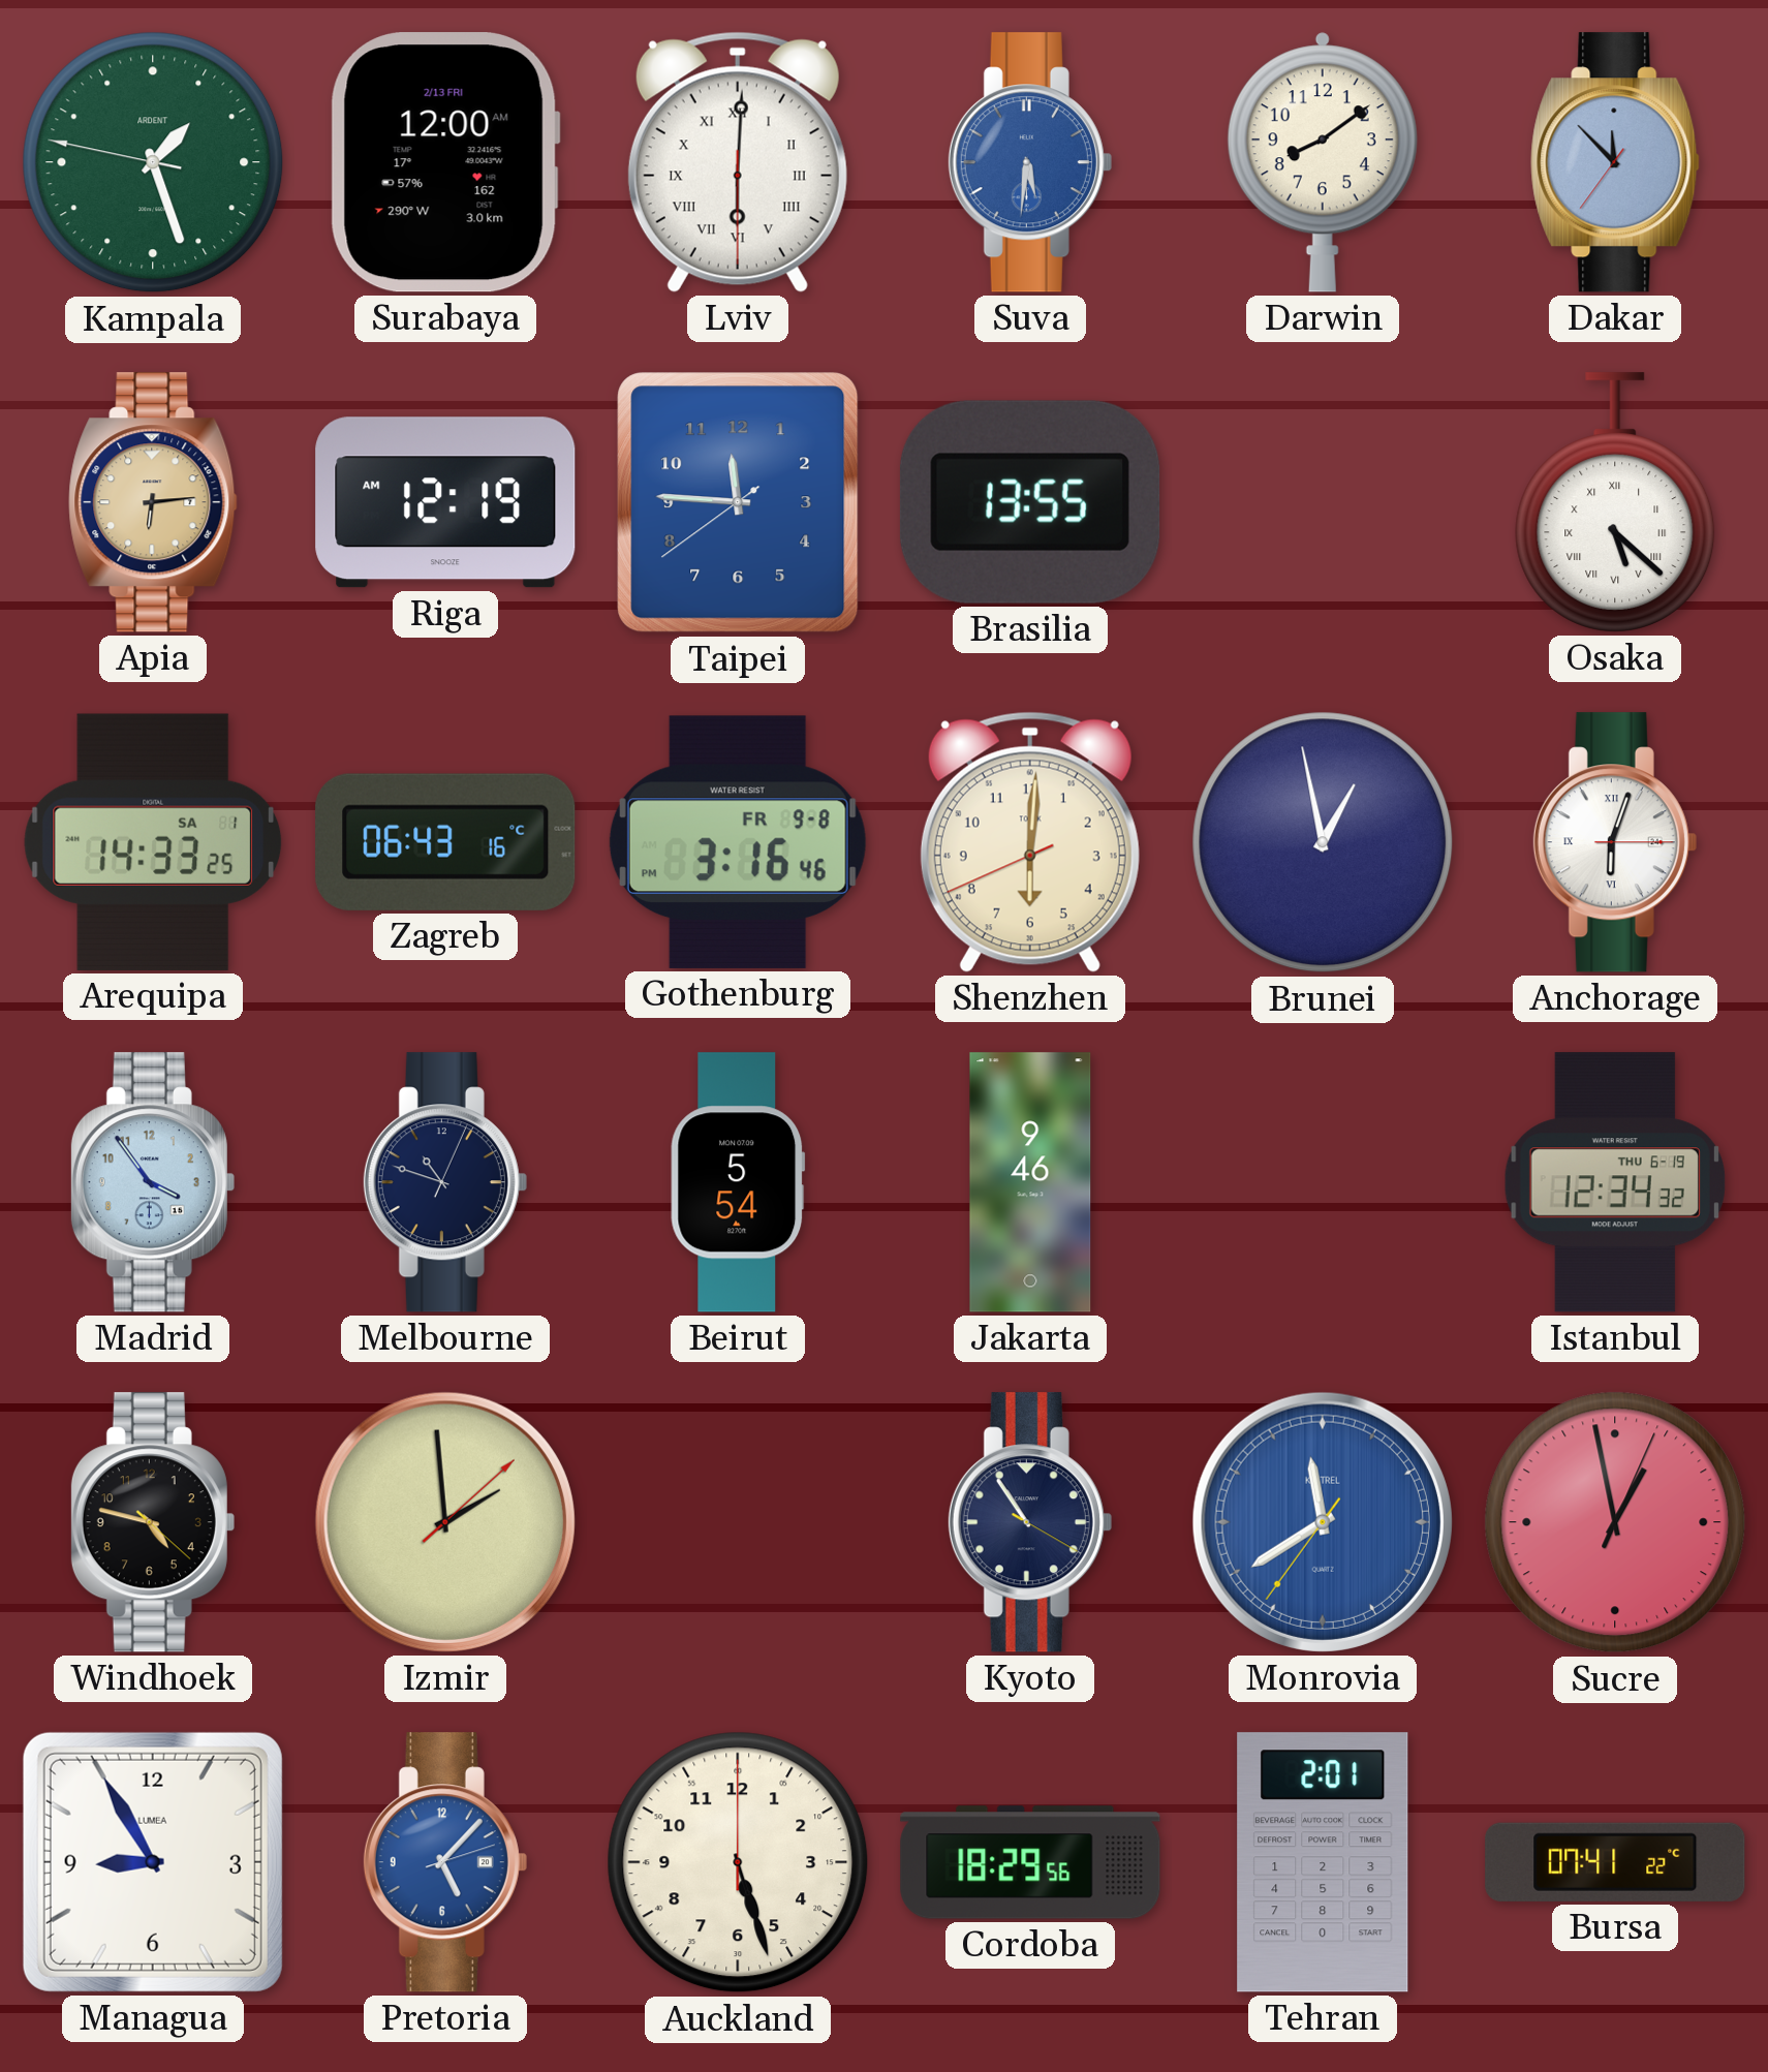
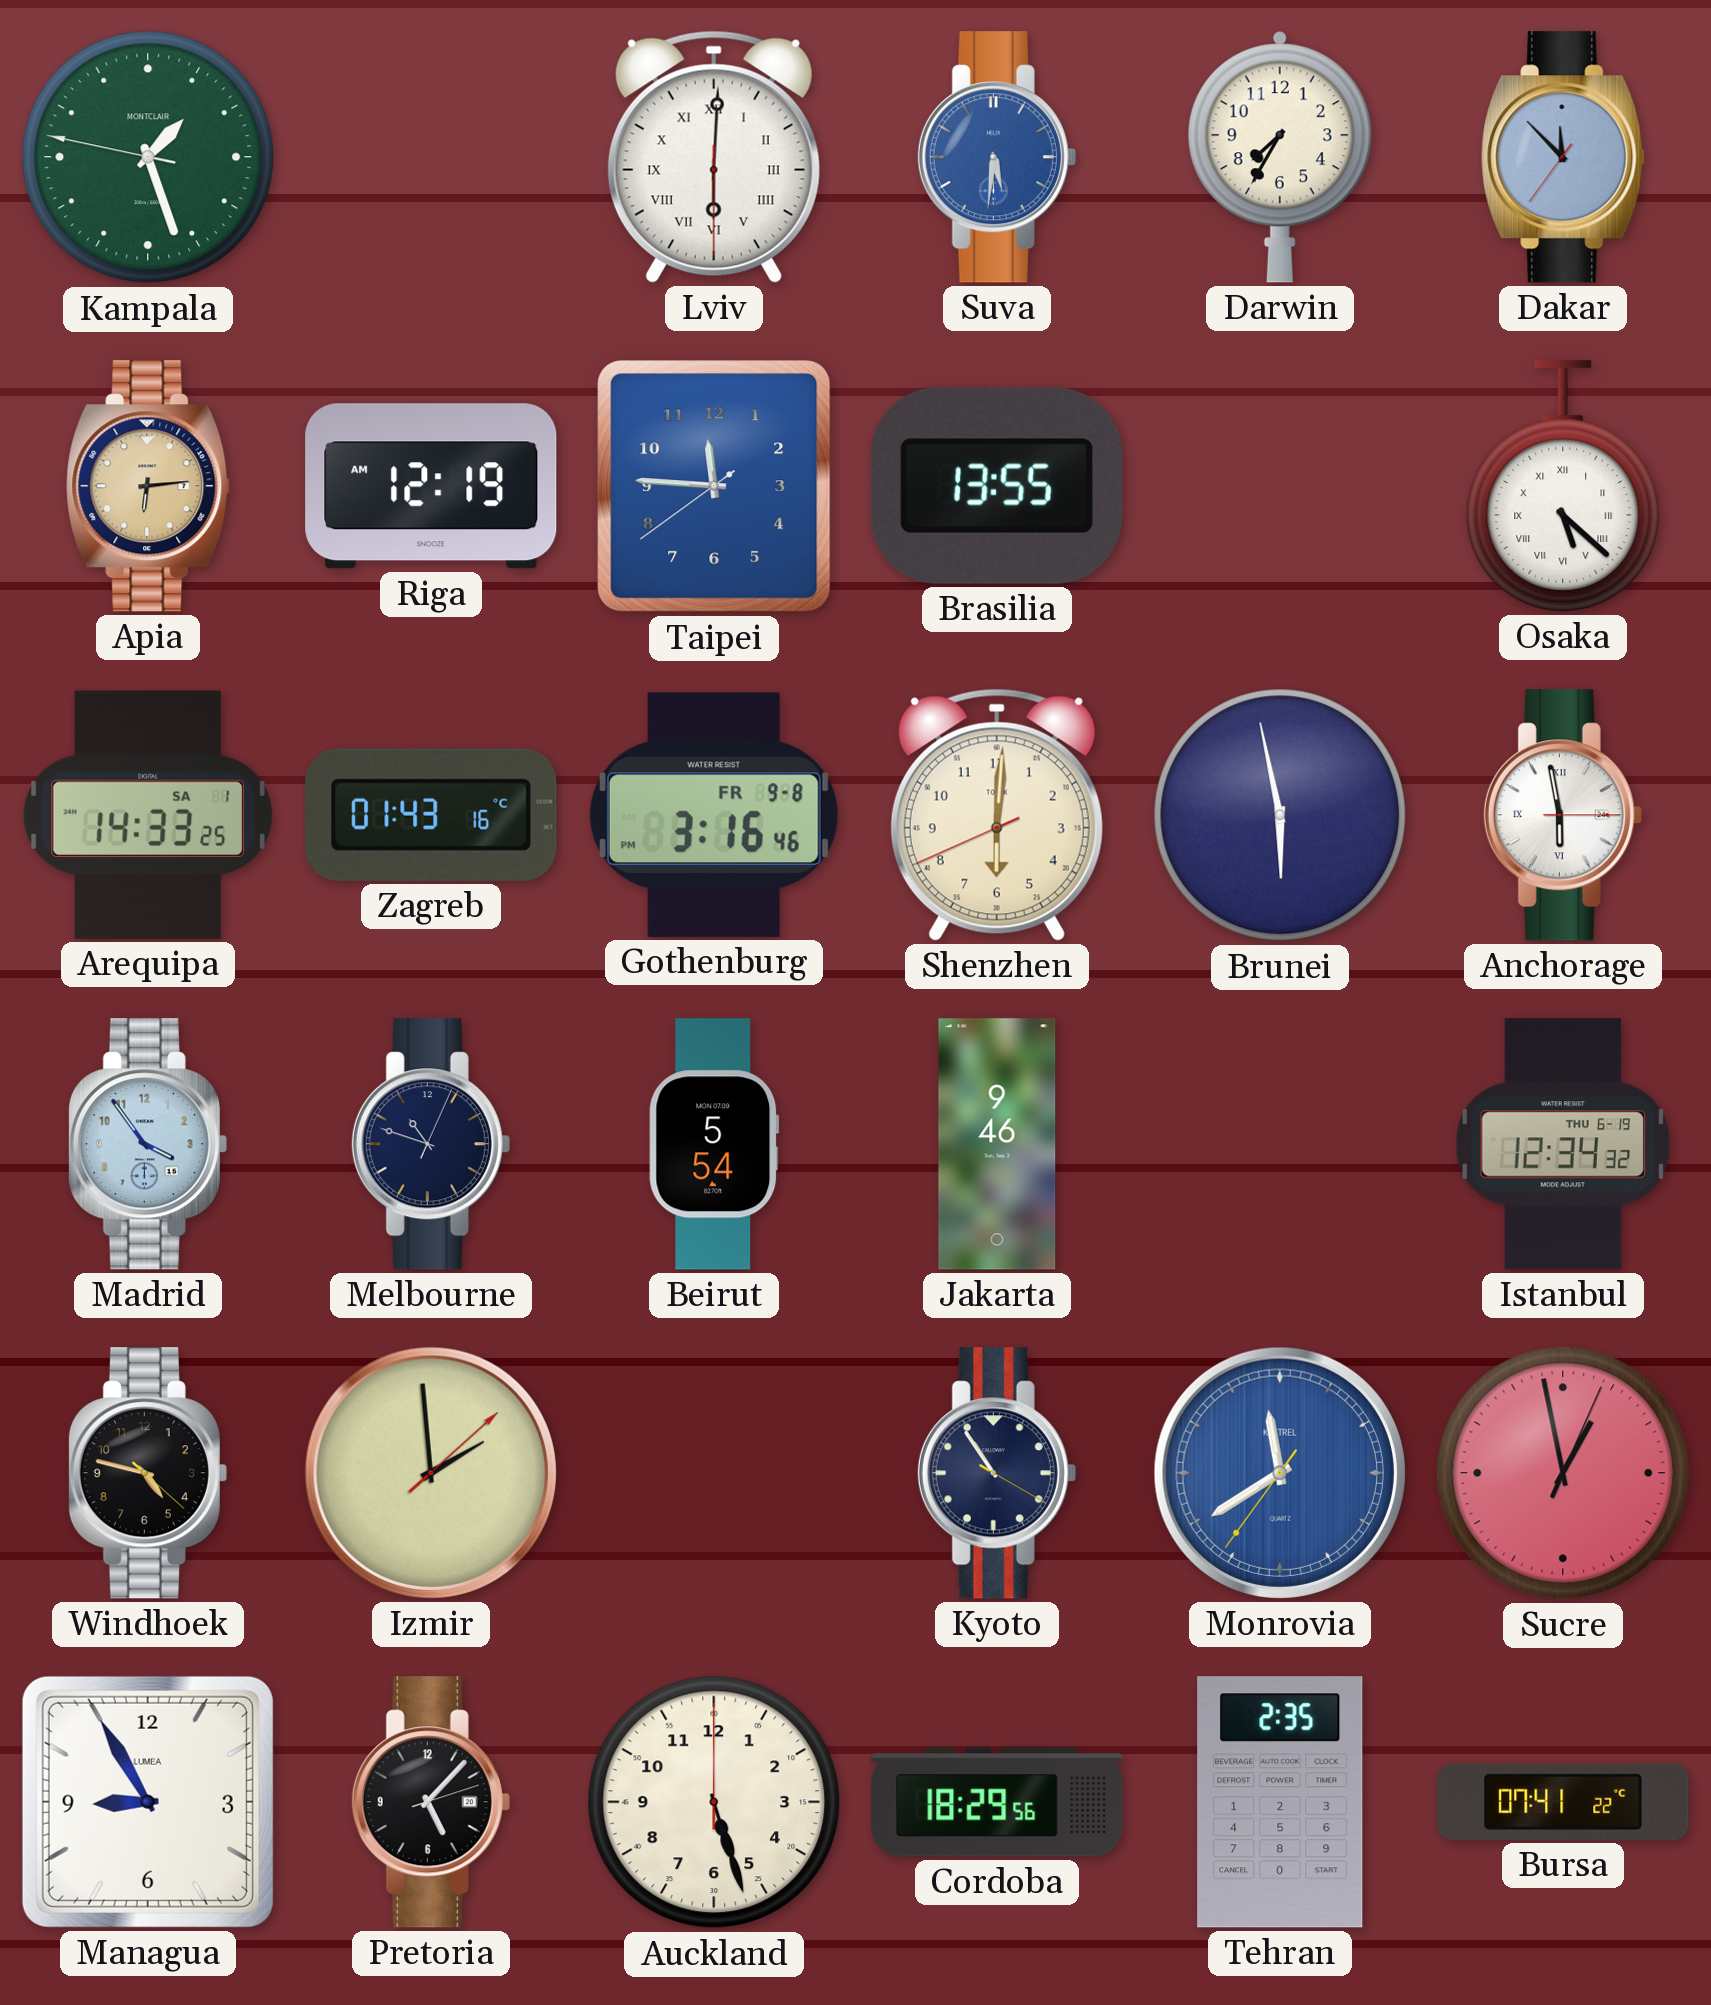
Kampala brand: ARDENT -> MONTCLAIR
Surabaya: 12:00 -> none
Darwin: 8:09 -> 7:35
Zagreb: 06:43 -> 01:43
Brunei: 12:58 -> 5:58
Anchorage: 6:03 -> 5:58
Pretoria dial: blue -> black
Tehran: 2:01 -> 2:35
